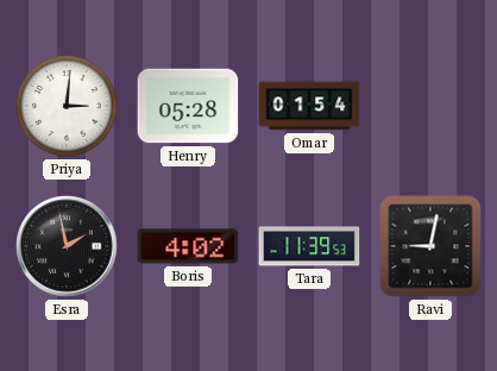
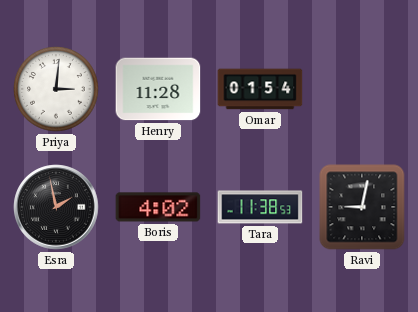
Henry: 05:28 -> 11:28
Tara: 11:39 -> 11:38
